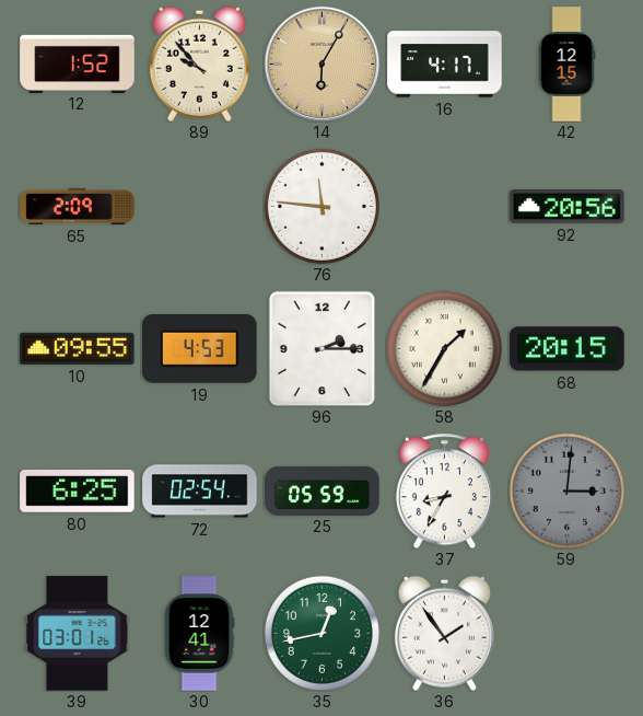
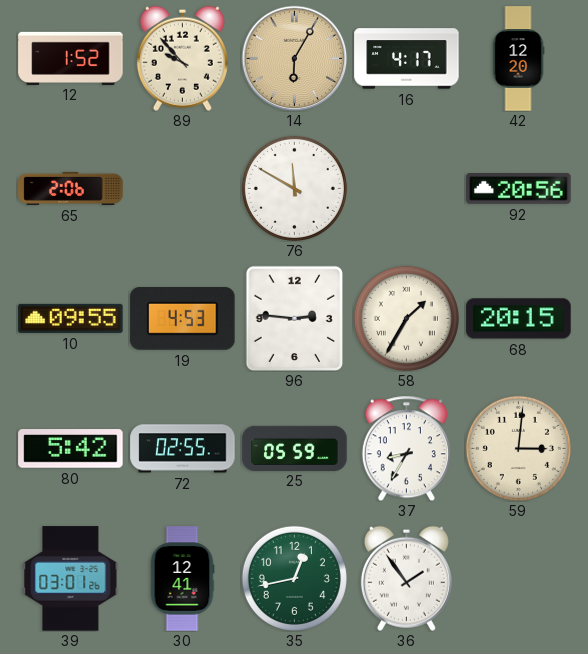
42: 12:15 -> 12:20
65: 2:09 -> 2:06
76: 11:46 -> 11:50
96: 2:15 -> 2:46
80: 6:25 -> 5:42
72: 02:54 -> 02:55
59 dial: grey -> cream
